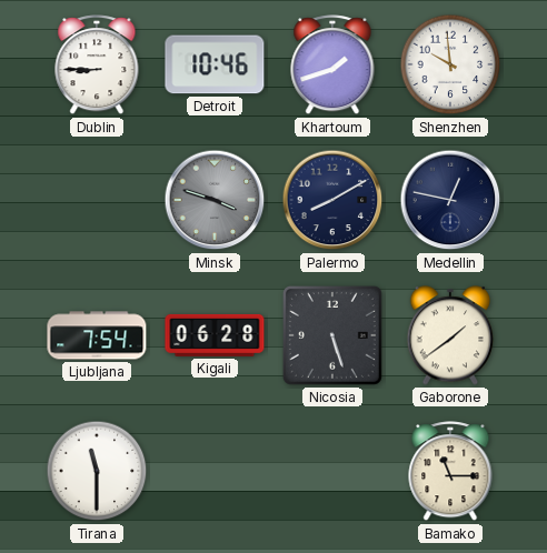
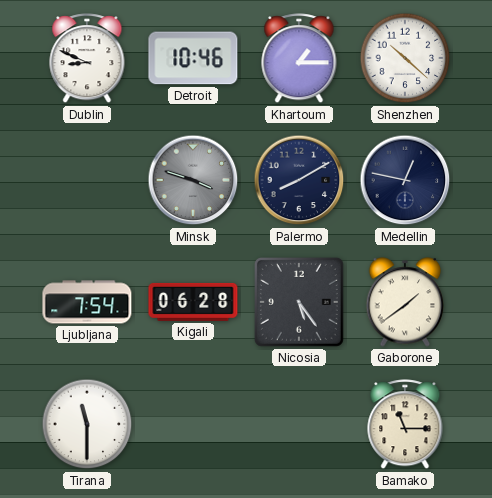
Dublin: 8:45 -> 8:49
Khartoum: 1:42 -> 1:15
Shenzhen: 9:59 -> 10:22
Nicosia: 5:27 -> 5:24
